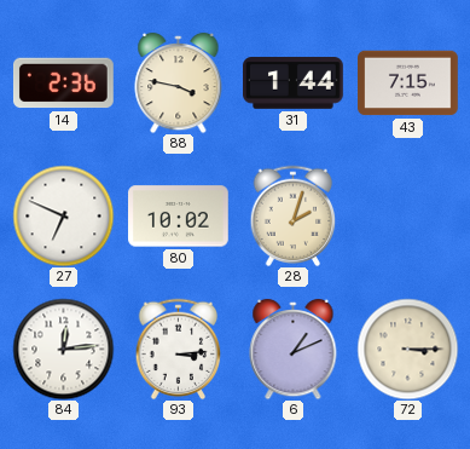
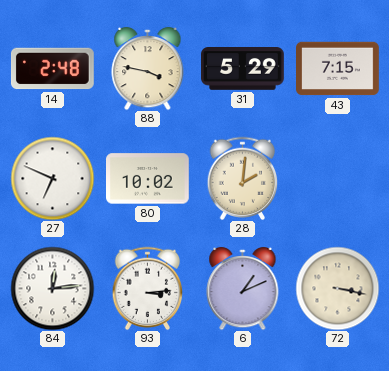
14: 2:36 -> 2:48
31: 1:44 -> 5:29
28: 2:03 -> 2:01
72: 3:15 -> 3:17
